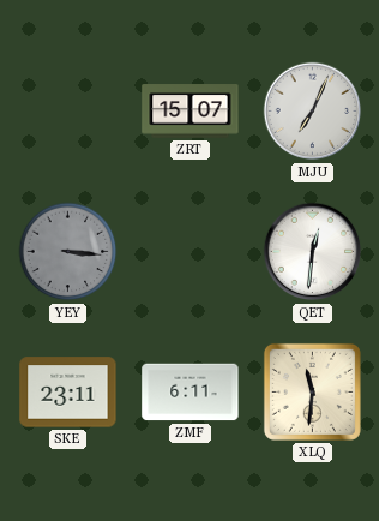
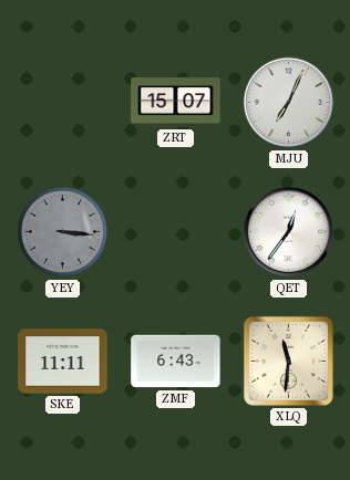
QET: 12:31 -> 12:36
SKE: 23:11 -> 11:11
ZMF: 6:11 -> 6:43
